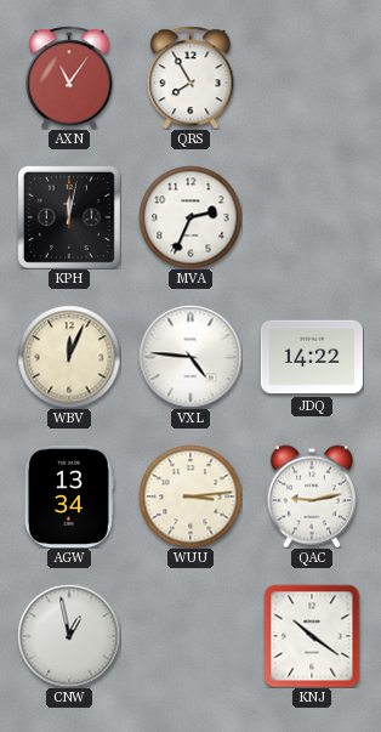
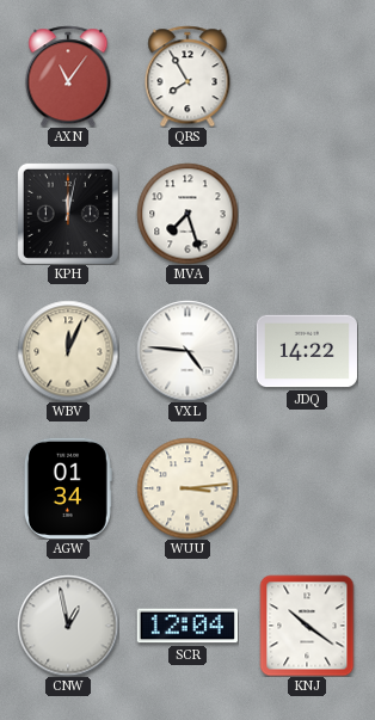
MVA: 2:34 -> 7:27
AGW: 13:34 -> 01:34
QAC: 9:13 -> none
SCR: none -> 12:04
